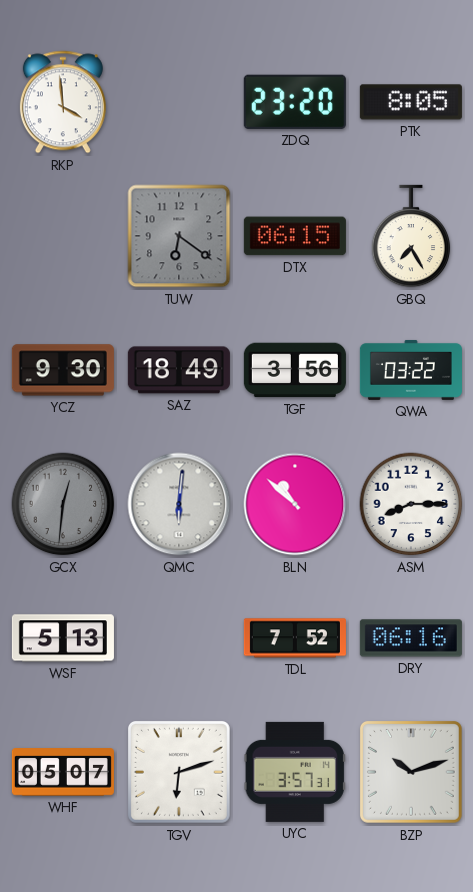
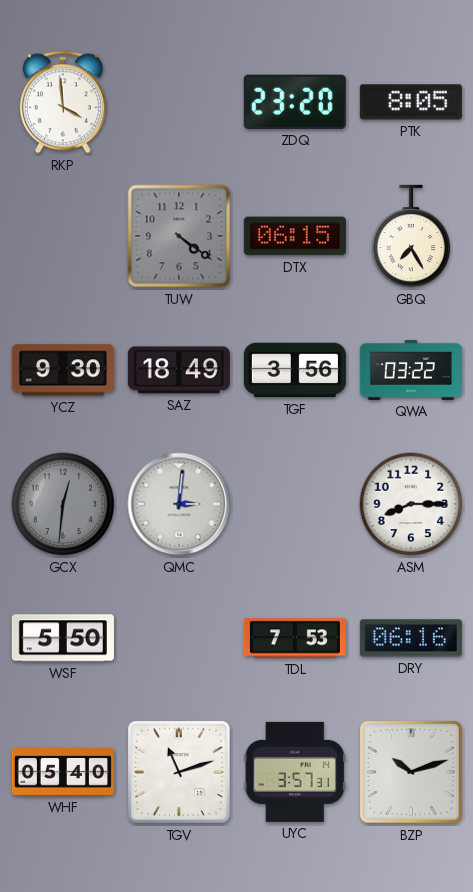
TUW: 6:21 -> 4:21
QMC: 6:01 -> 3:01
BLN: 10:52 -> none
WSF: 5:13 -> 5:50
TDL: 7:52 -> 7:53
WHF: 05:07 -> 05:40
TGV: 6:12 -> 11:12
